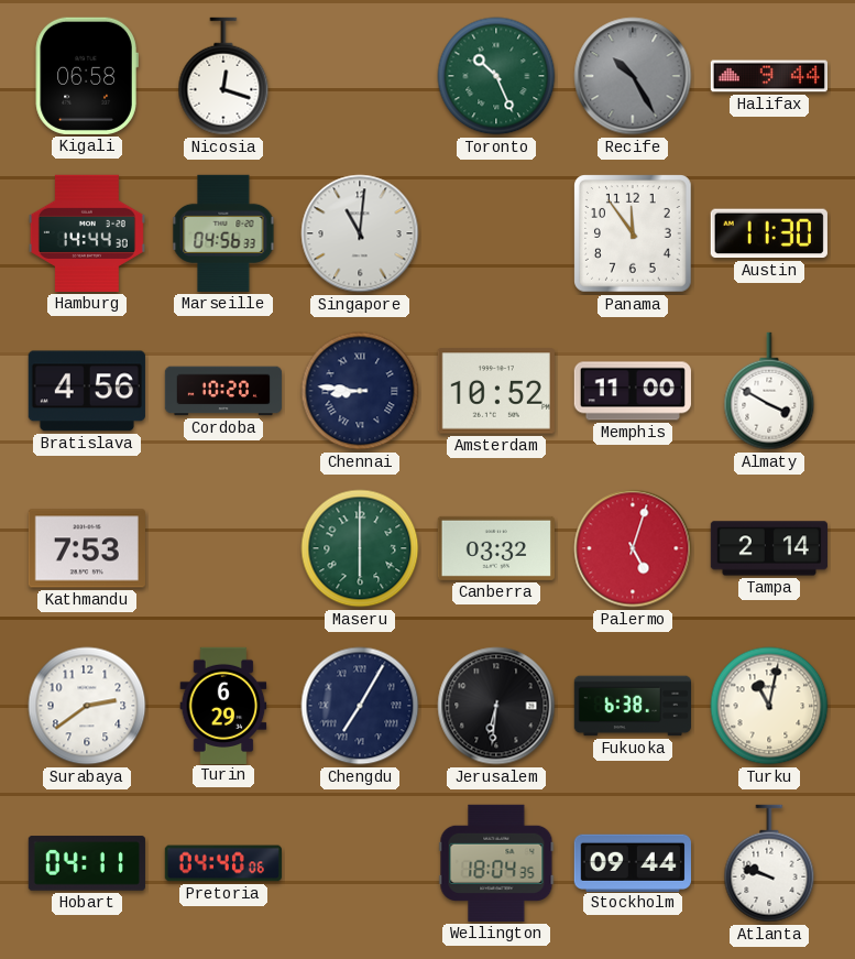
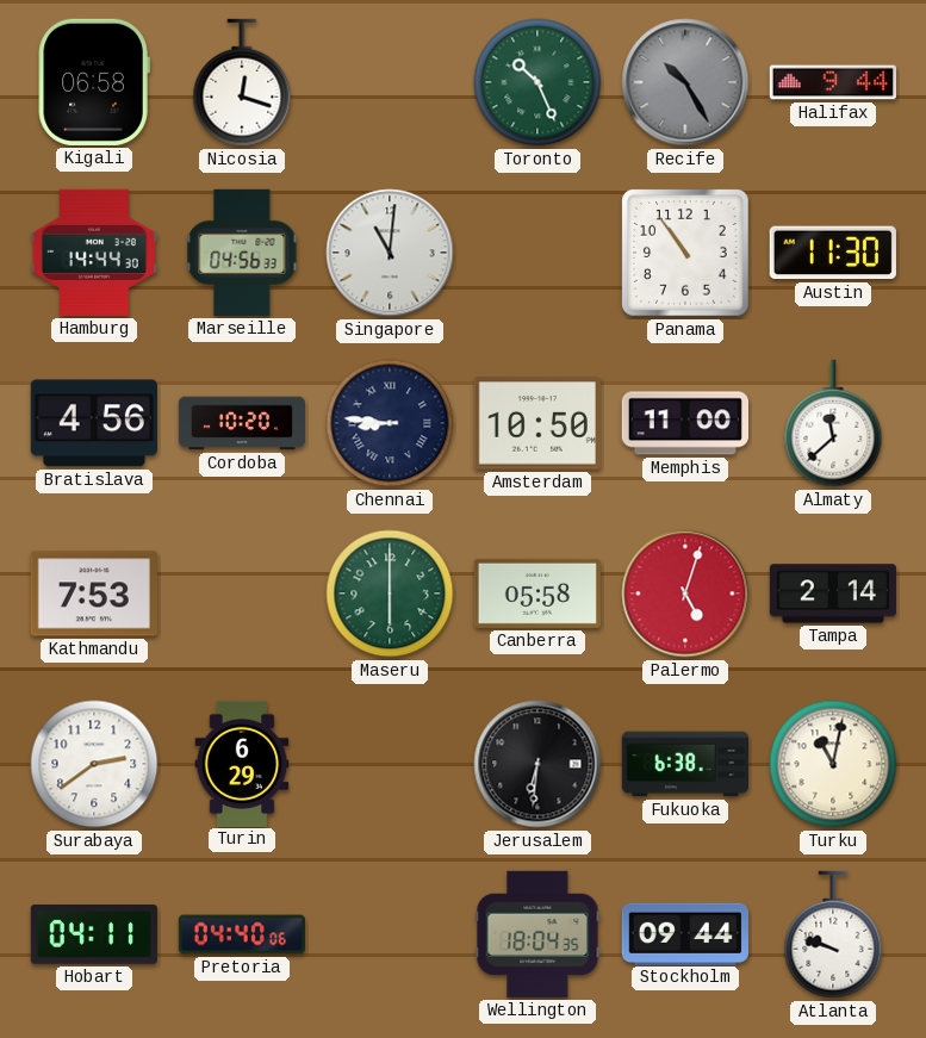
Panama: 11:54 -> 10:54
Amsterdam: 10:52 -> 10:50
Almaty: 3:50 -> 11:38
Canberra: 03:32 -> 05:58
Chengdu: 7:05 -> none
